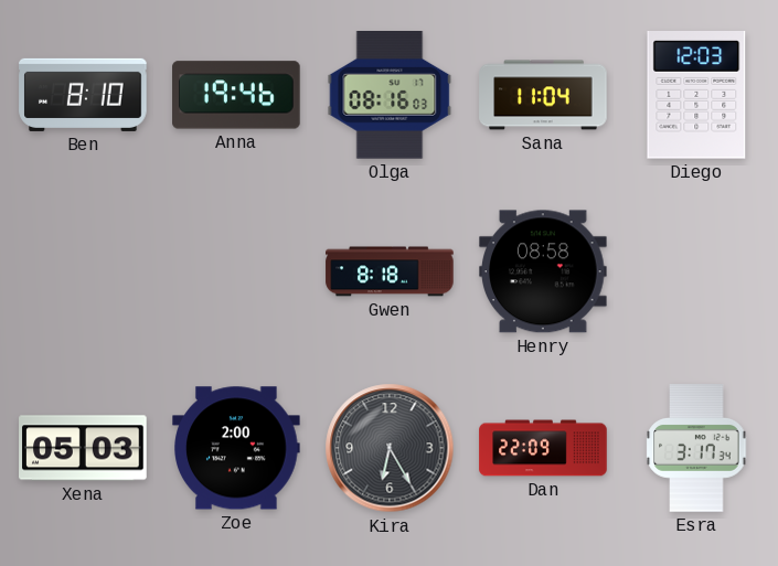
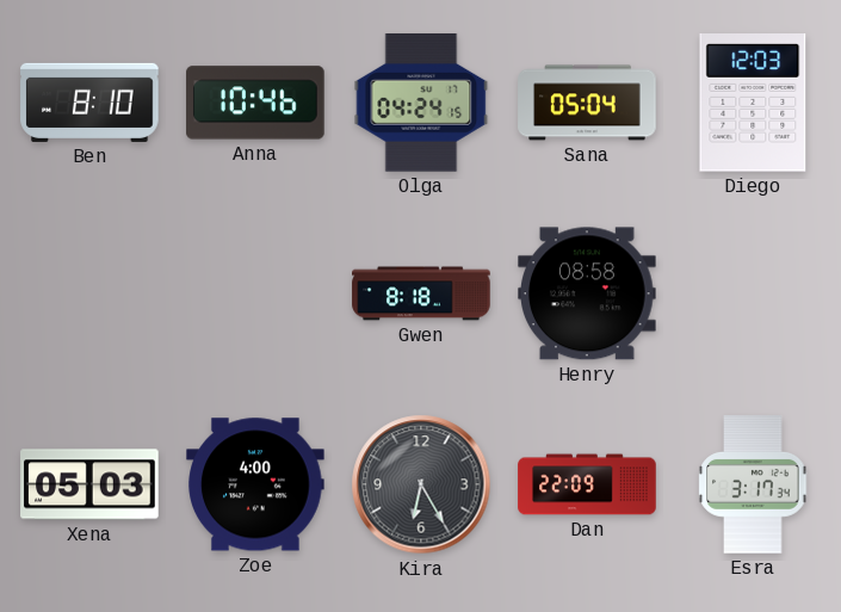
Anna: 19:46 -> 10:46
Olga: 08:16 -> 04:24
Sana: 11:04 -> 05:04
Zoe: 2:00 -> 4:00
